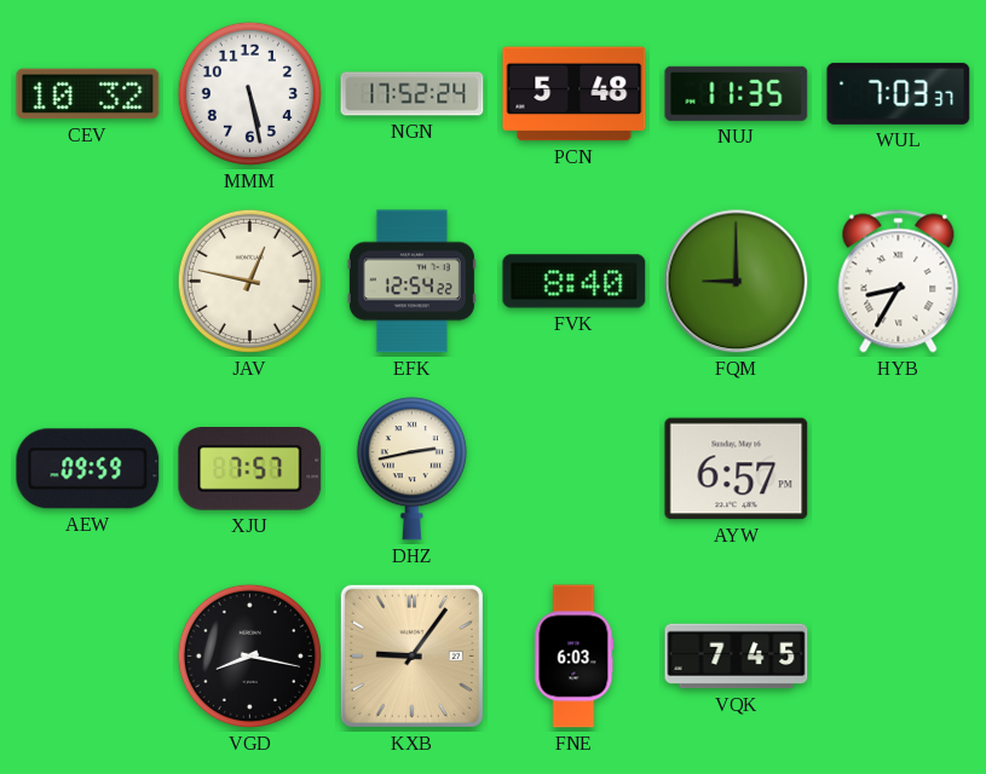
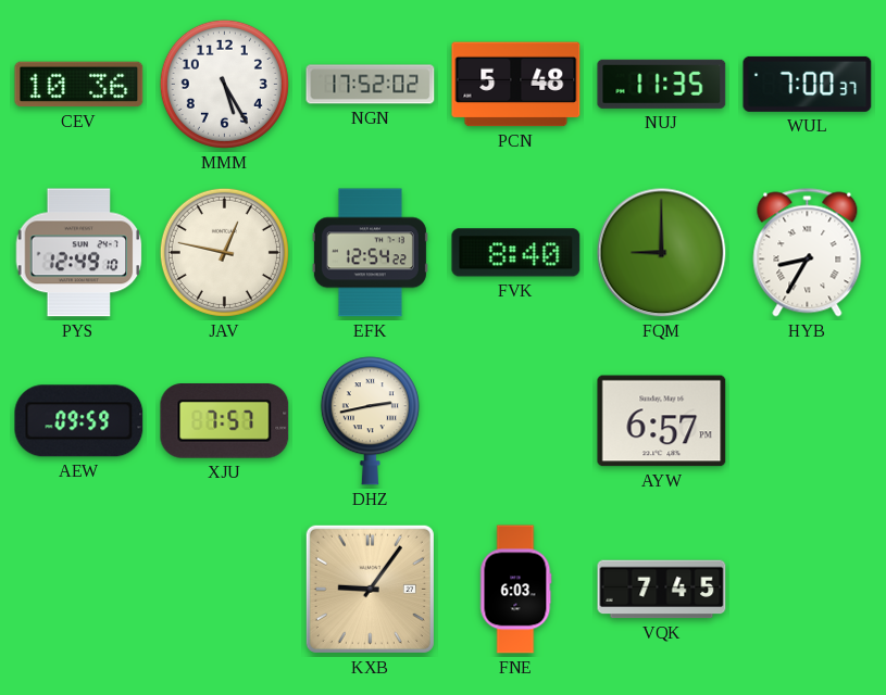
CEV: 10:32 -> 10:36
MMM: 5:28 -> 5:25
NGN: 17:52:24 -> 17:52:02
WUL: 7:03 -> 7:00
PYS: none -> 12:49
VGD: 8:17 -> none
